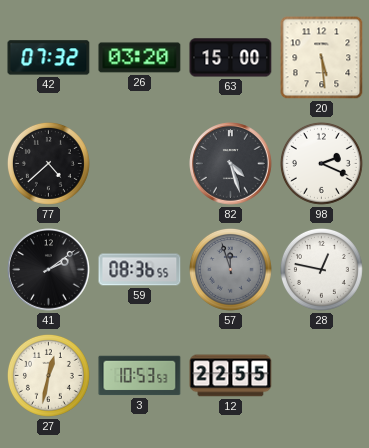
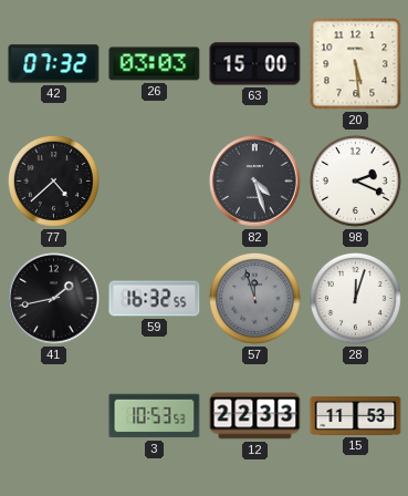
26: 03:20 -> 03:03
41: 2:09 -> 1:43
59: 08:36 -> 16:32
28: 12:47 -> 12:03
27: 12:32 -> none
12: 22:55 -> 22:33
15: none -> 11:53
